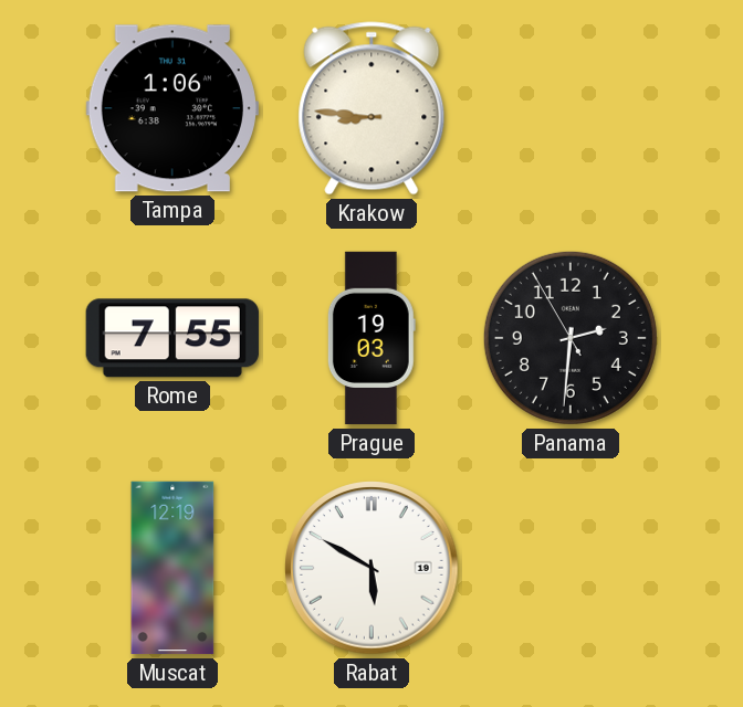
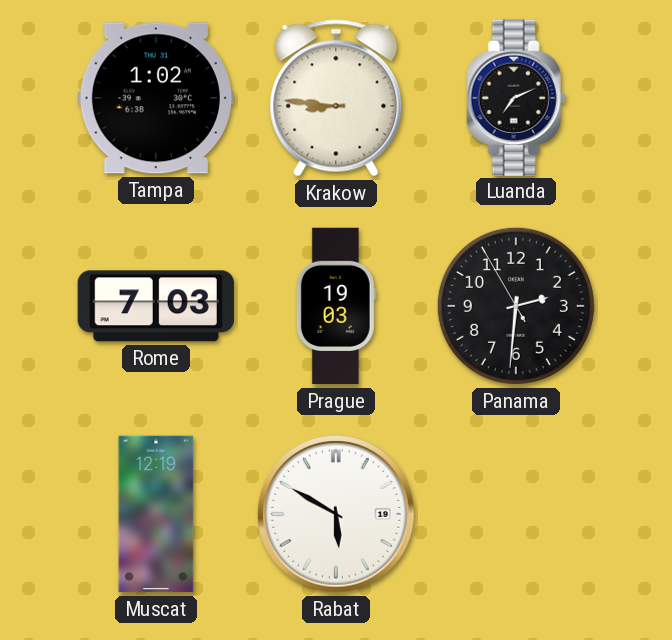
Tampa: 1:06 -> 1:02
Luanda: none -> 7:11
Rome: 7:55 -> 7:03
